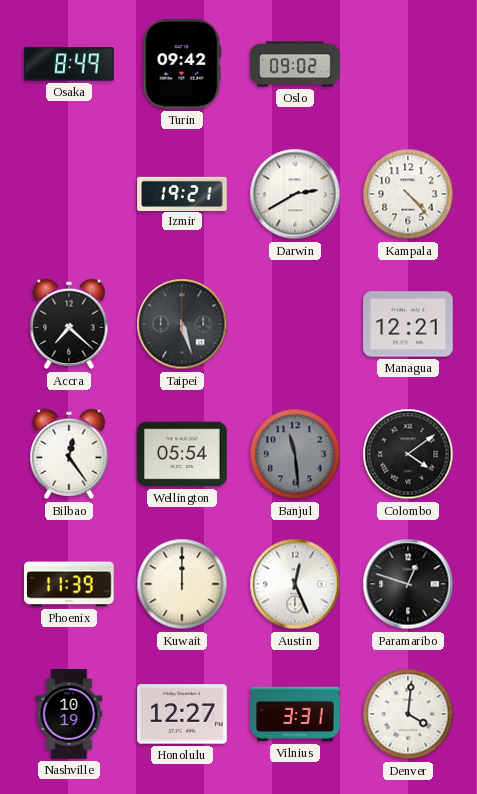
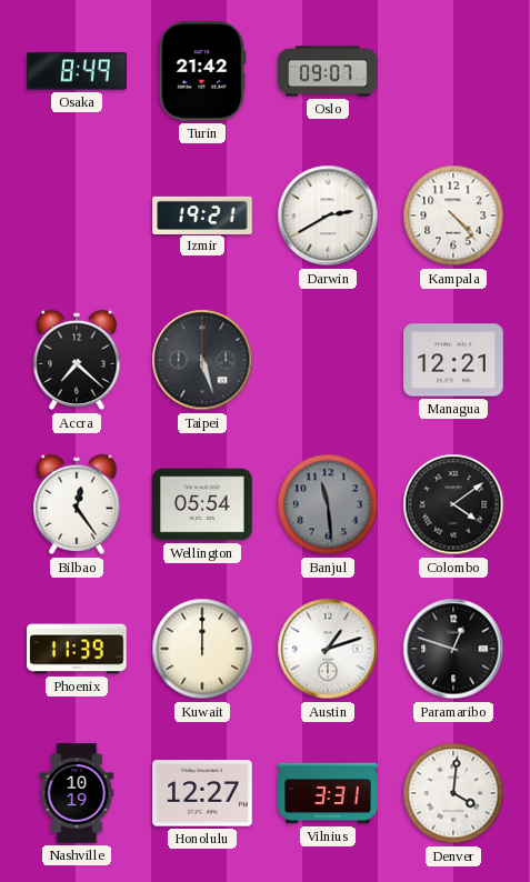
Turin: 09:42 -> 21:42
Oslo: 09:02 -> 09:07
Austin: 12:26 -> 1:12
